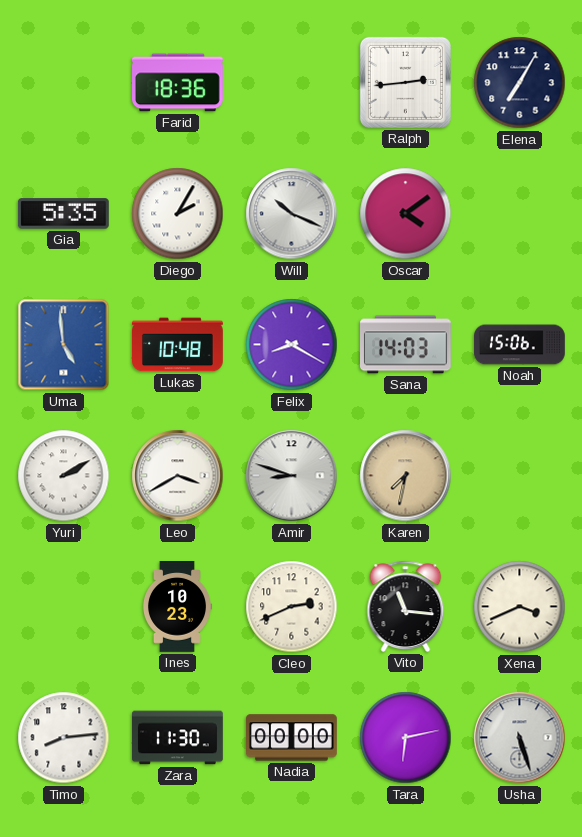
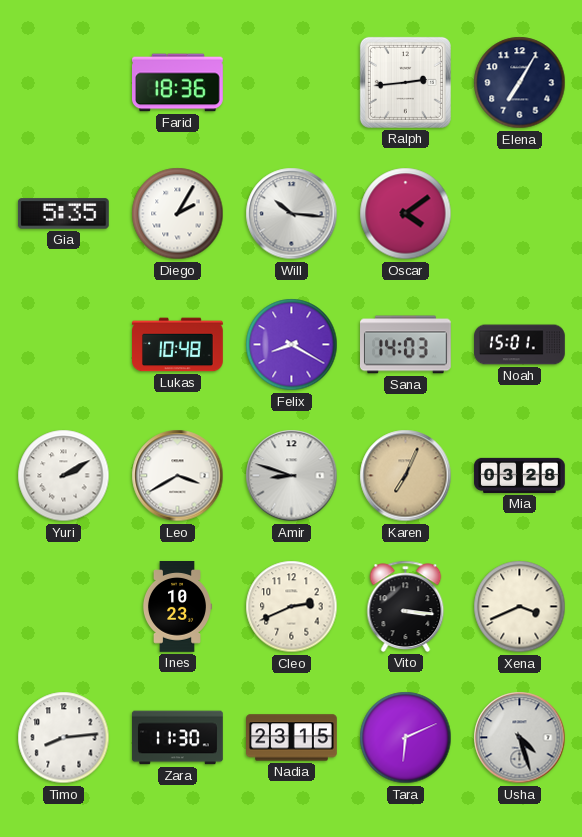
Will: 10:19 -> 10:16
Uma: 4:59 -> none
Noah: 15:06 -> 15:01
Karen: 7:32 -> 7:04
Mia: none -> 03:28
Vito: 11:16 -> 3:16
Nadia: 00:00 -> 23:15
Tara: 6:13 -> 6:11
Usha: 5:27 -> 4:27
